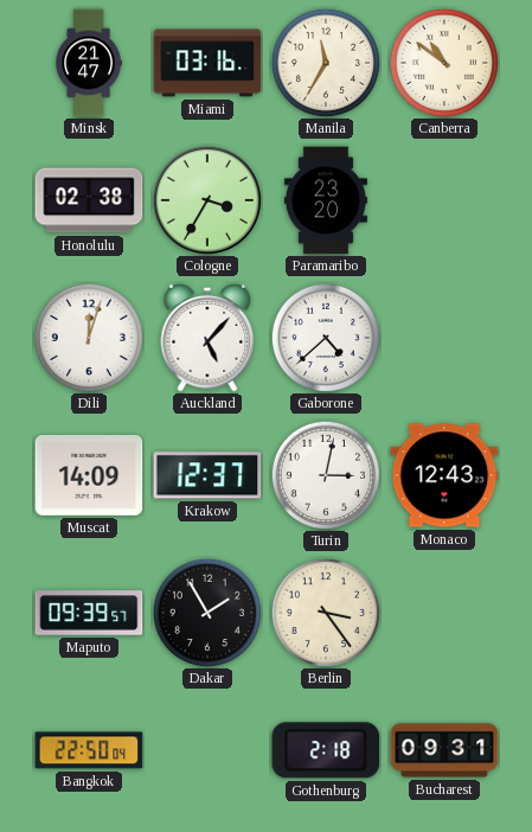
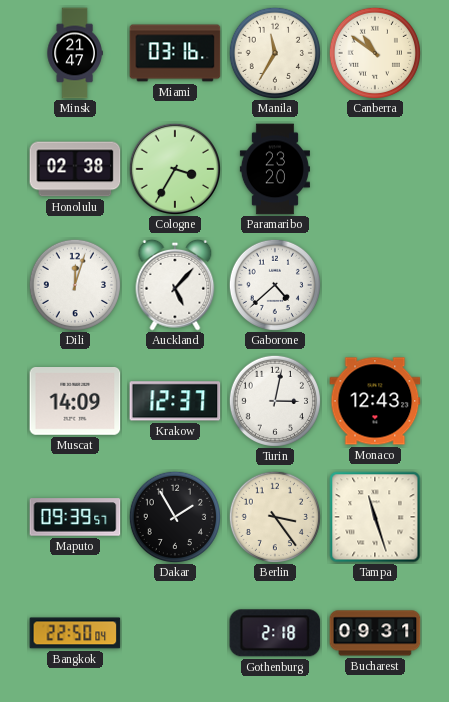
Tampa: none -> 11:27
